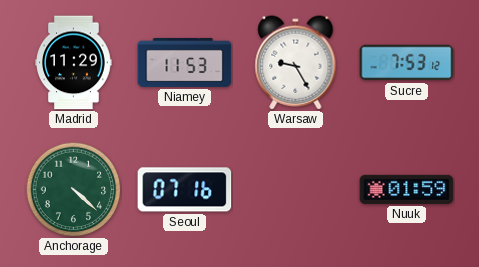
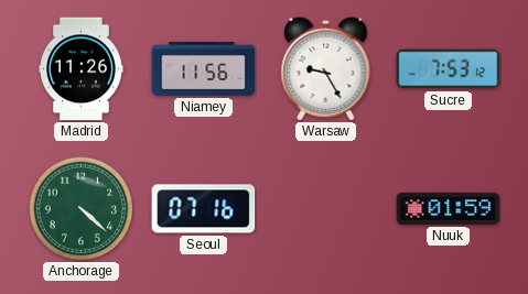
Madrid: 11:29 -> 11:26
Niamey: 11:53 -> 11:56
